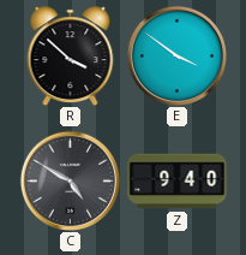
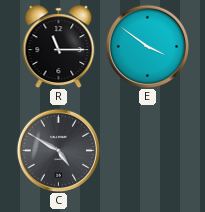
R: 3:52 -> 11:15
Z: 9:40 -> none
